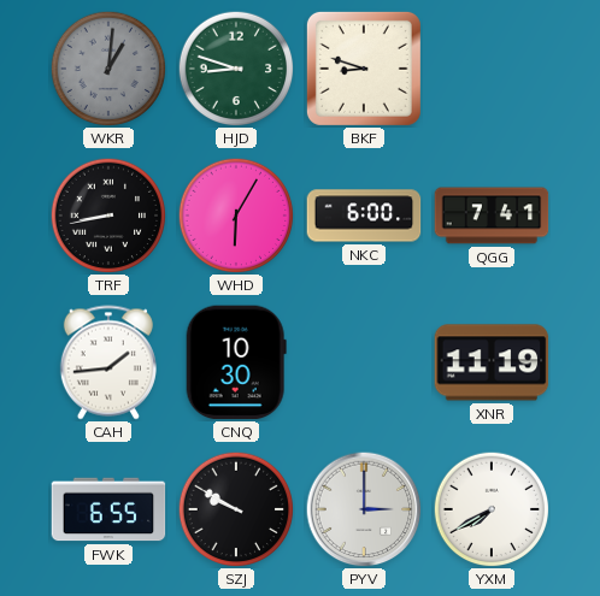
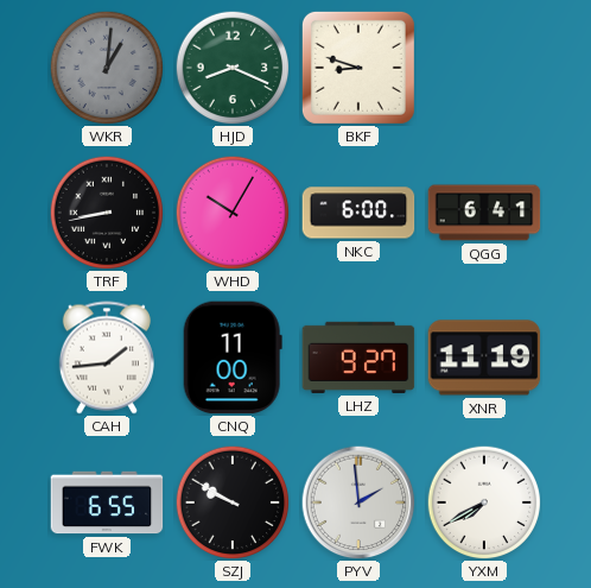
HJD: 8:48 -> 8:19
WHD: 6:05 -> 10:05
QGG: 7:41 -> 6:41
CNQ: 10:30 -> 11:00
LHZ: none -> 9:27
PYV: 3:00 -> 1:59
